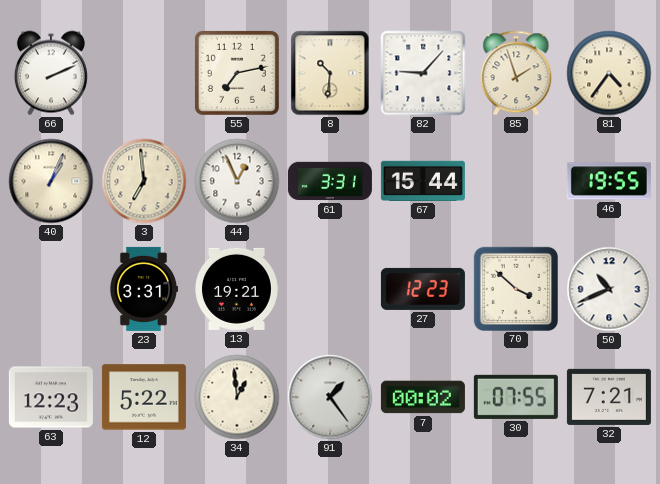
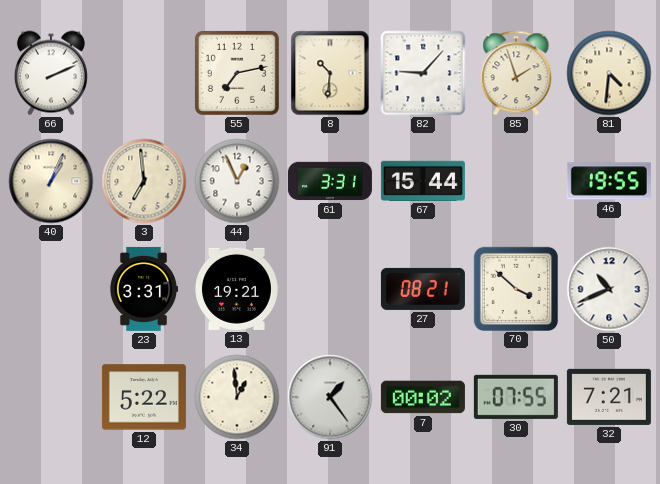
81: 4:36 -> 4:31
27: 12:23 -> 08:21
63: 12:23 -> none
